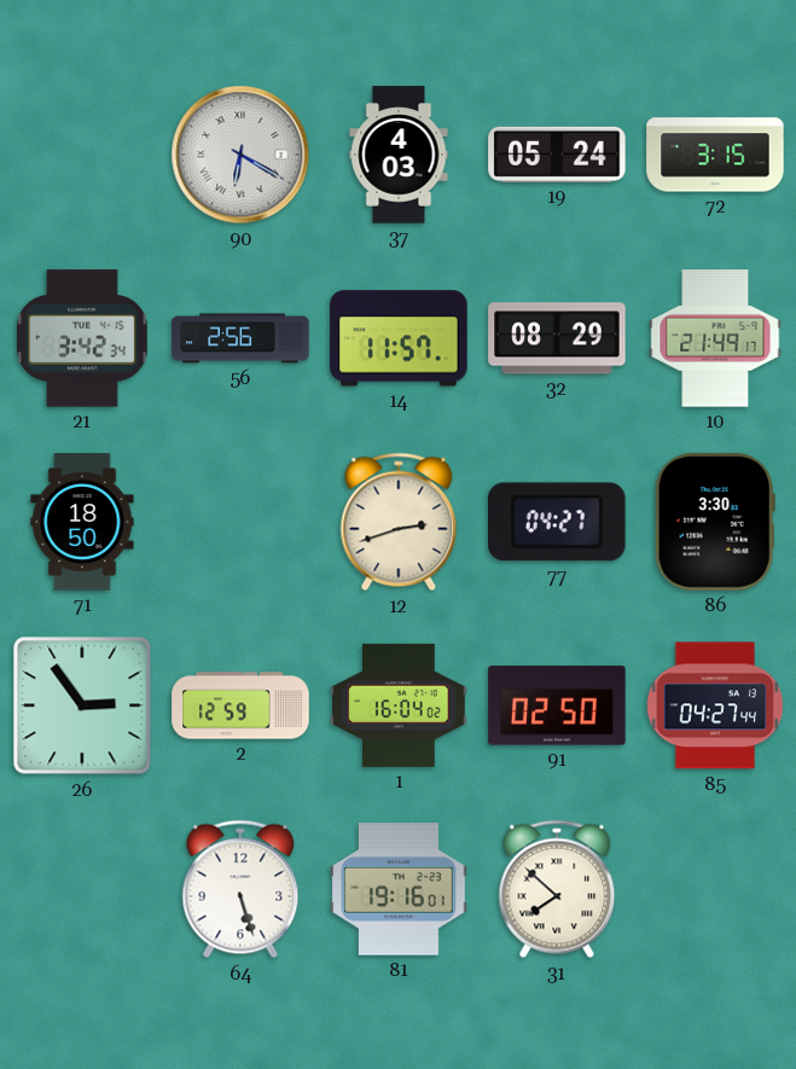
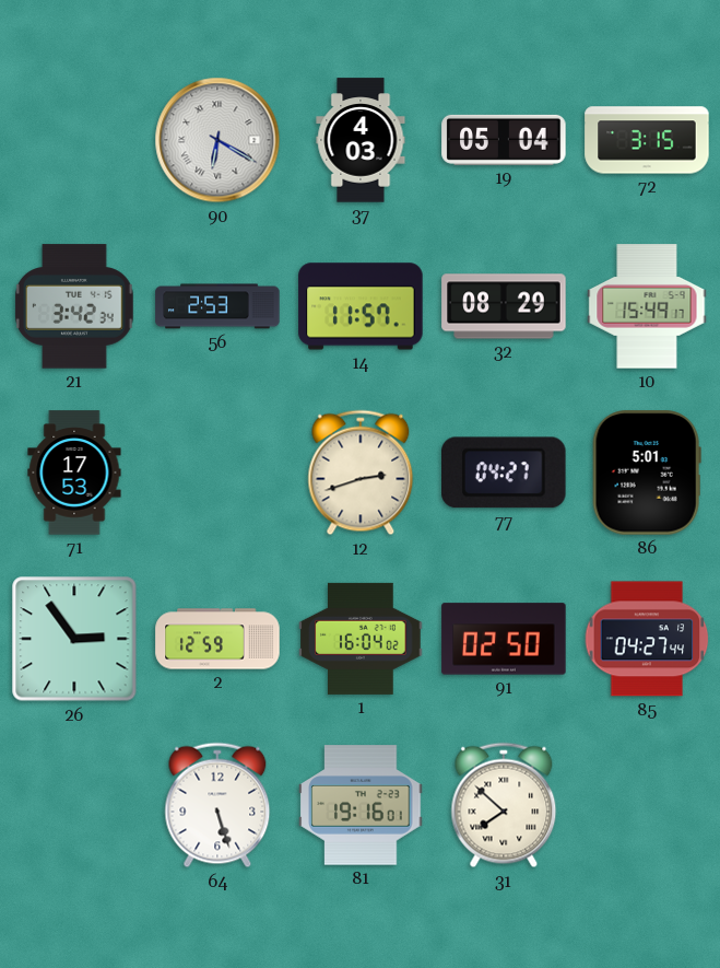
19: 05:24 -> 05:04
56: 2:56 -> 2:53
10: 21:49 -> 15:49
71: 18:50 -> 17:53
86: 3:30 -> 5:01
